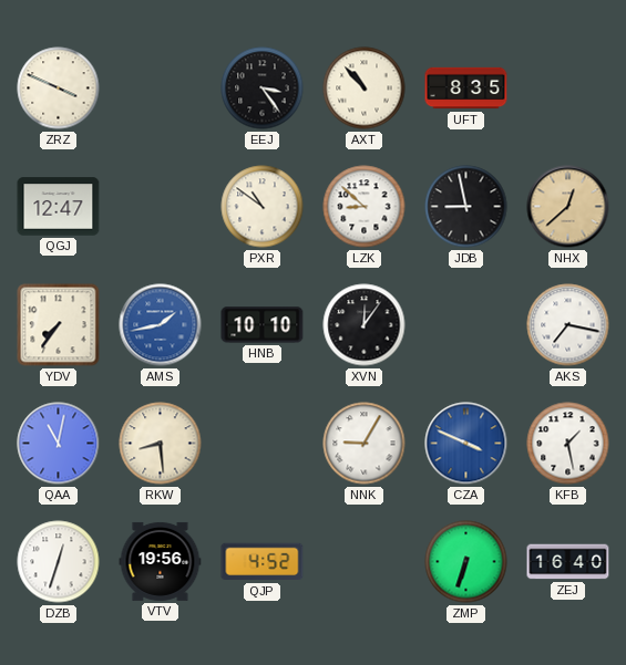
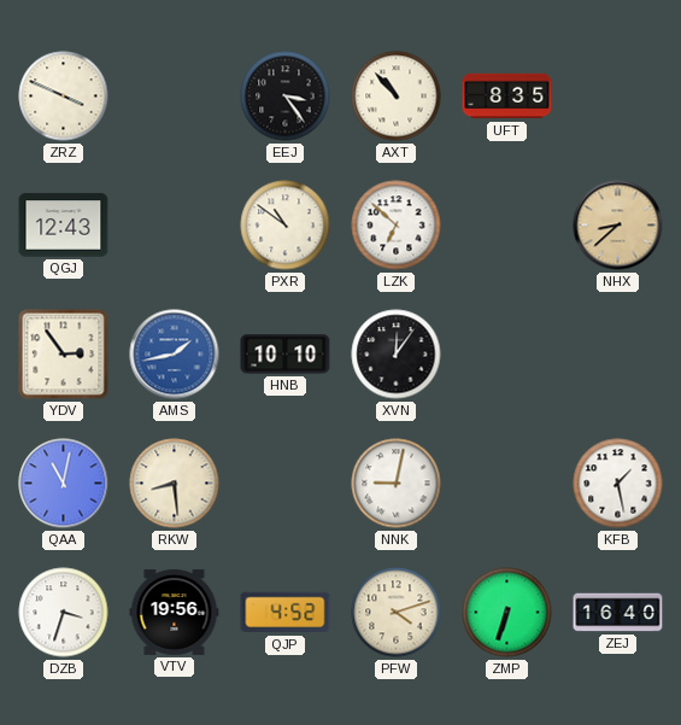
QGJ: 12:47 -> 12:43
LZK: 8:52 -> 6:52
JDB: 8:58 -> none
NHX: 12:38 -> 8:38
YDV: 7:36 -> 2:54
AKS: 7:17 -> none
NNK: 9:05 -> 9:02
CZA: 3:49 -> none
DZB: 12:33 -> 3:33
PFW: none -> 4:12
